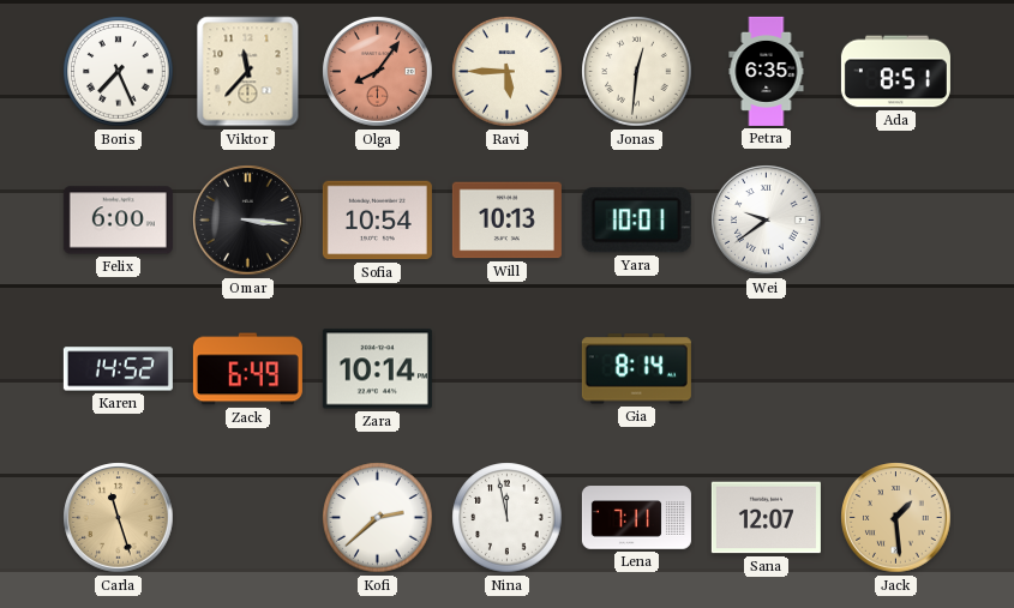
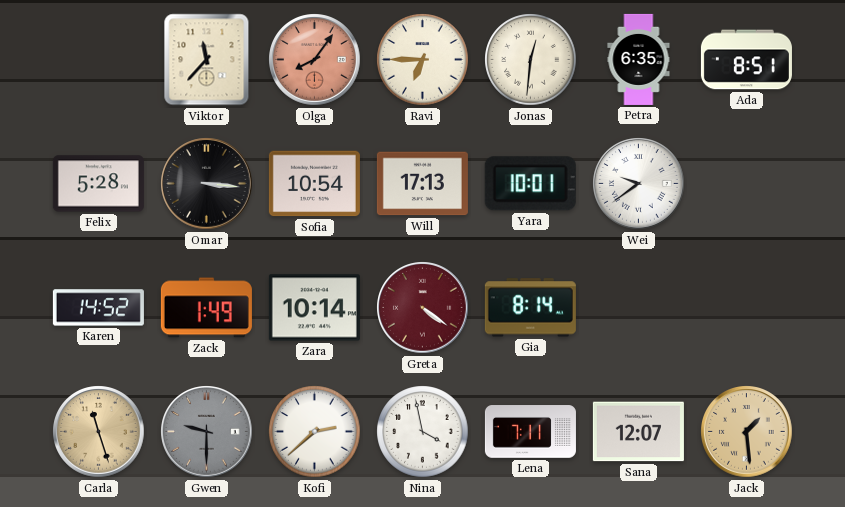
Boris: 7:26 -> none
Ravi: 5:45 -> 6:45
Felix: 6:00 -> 5:28
Will: 10:13 -> 17:13
Zack: 6:49 -> 1:49
Greta: none -> 4:21
Gwen: none -> 9:30
Nina: 11:58 -> 3:58
